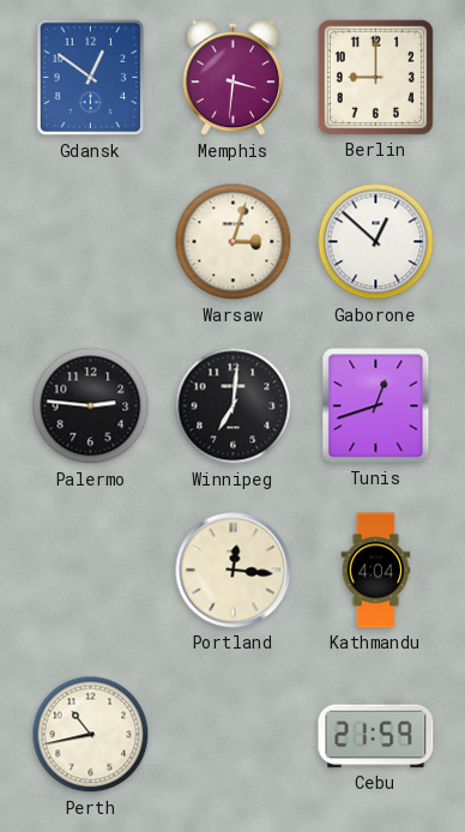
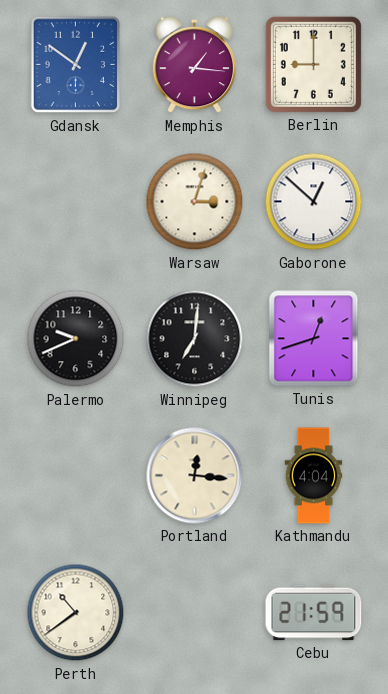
Memphis: 3:31 -> 1:16
Palermo: 2:46 -> 9:41
Perth: 10:43 -> 10:39
